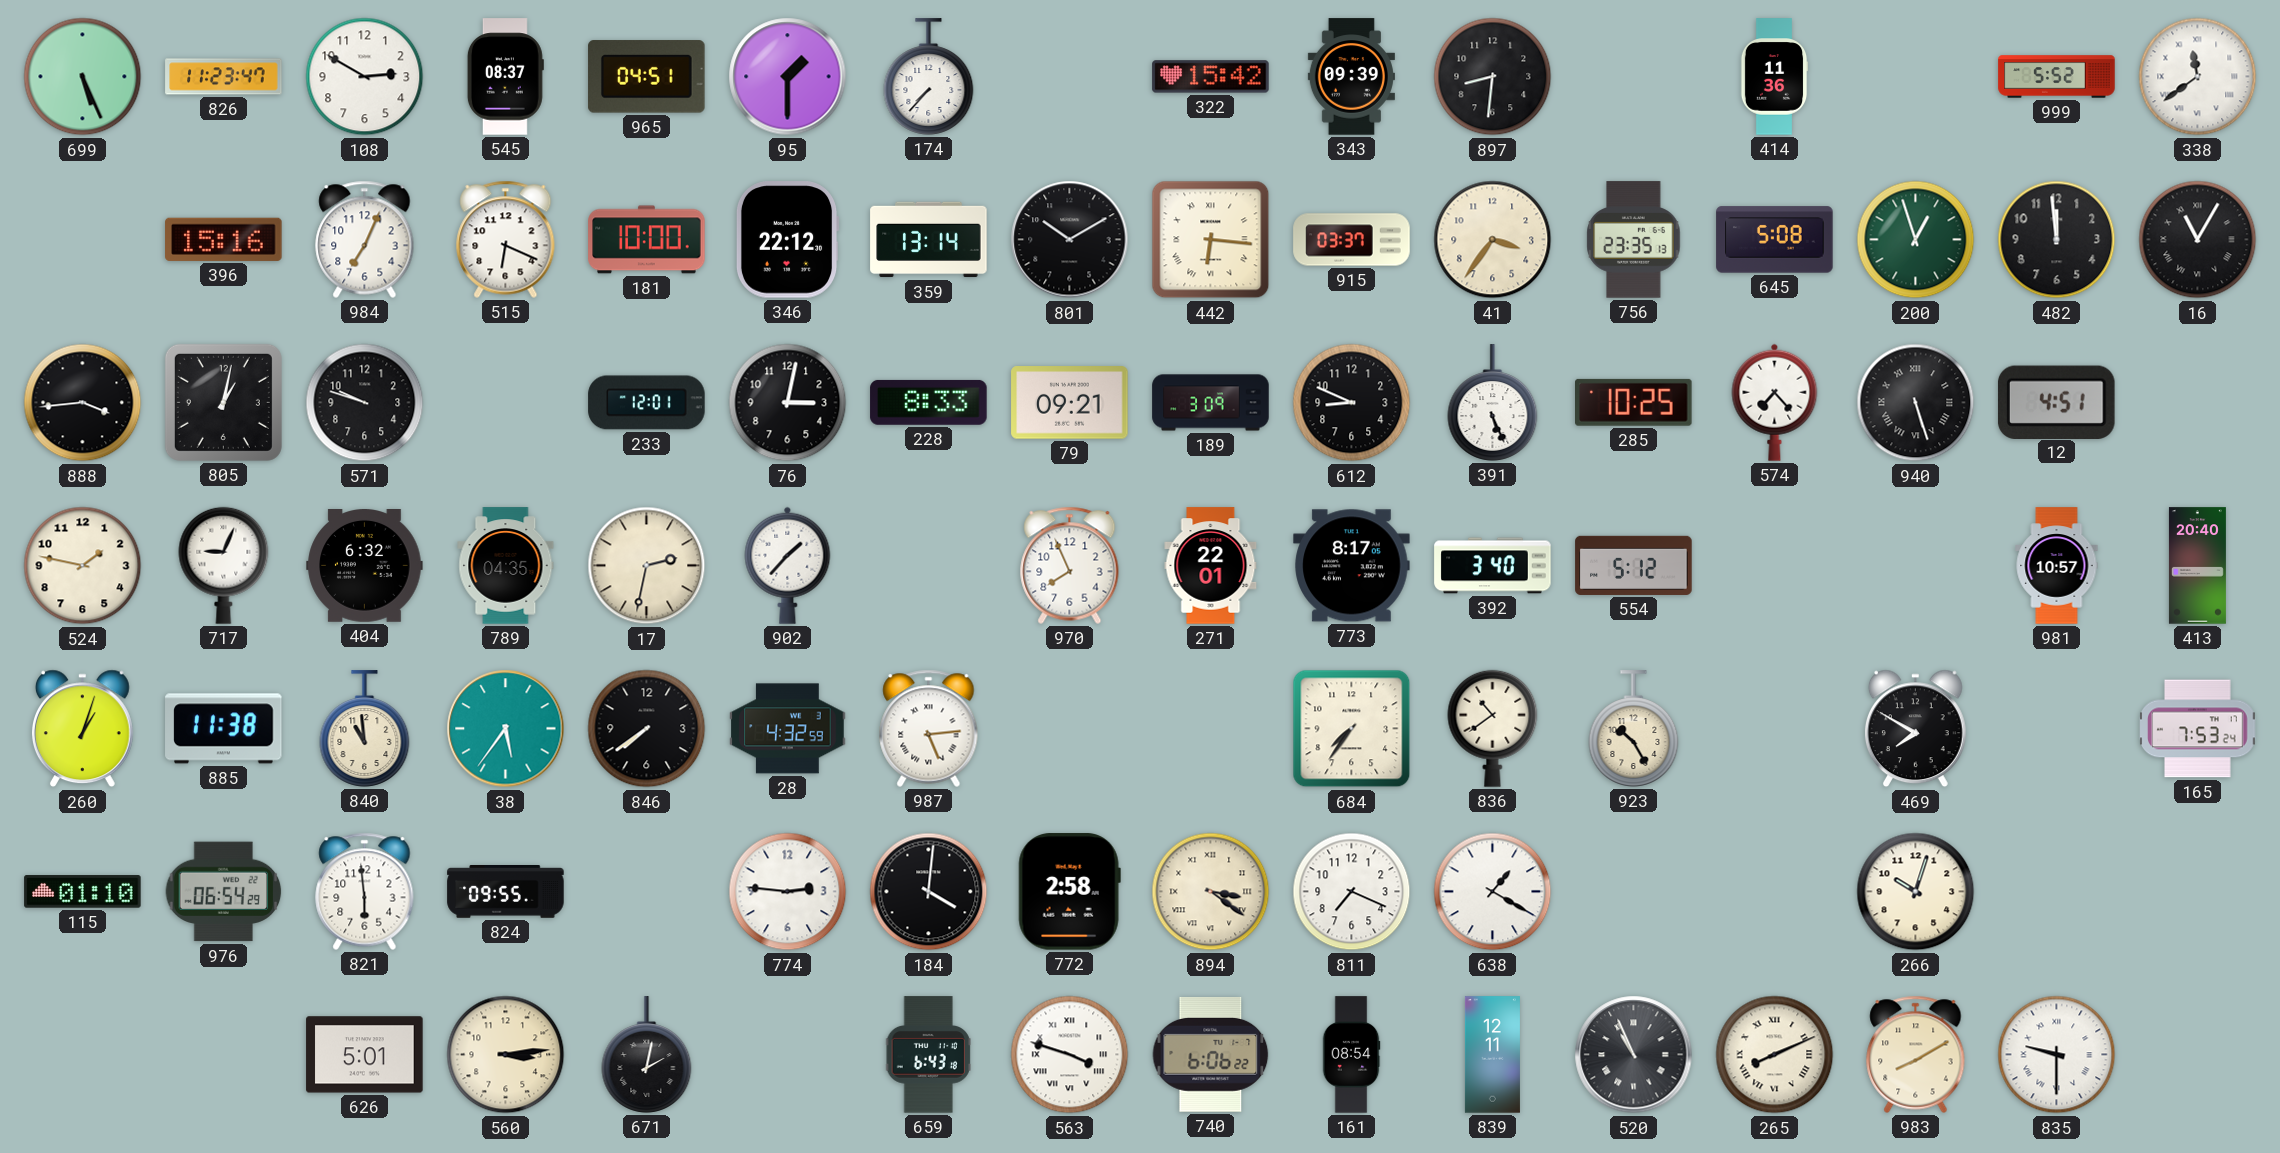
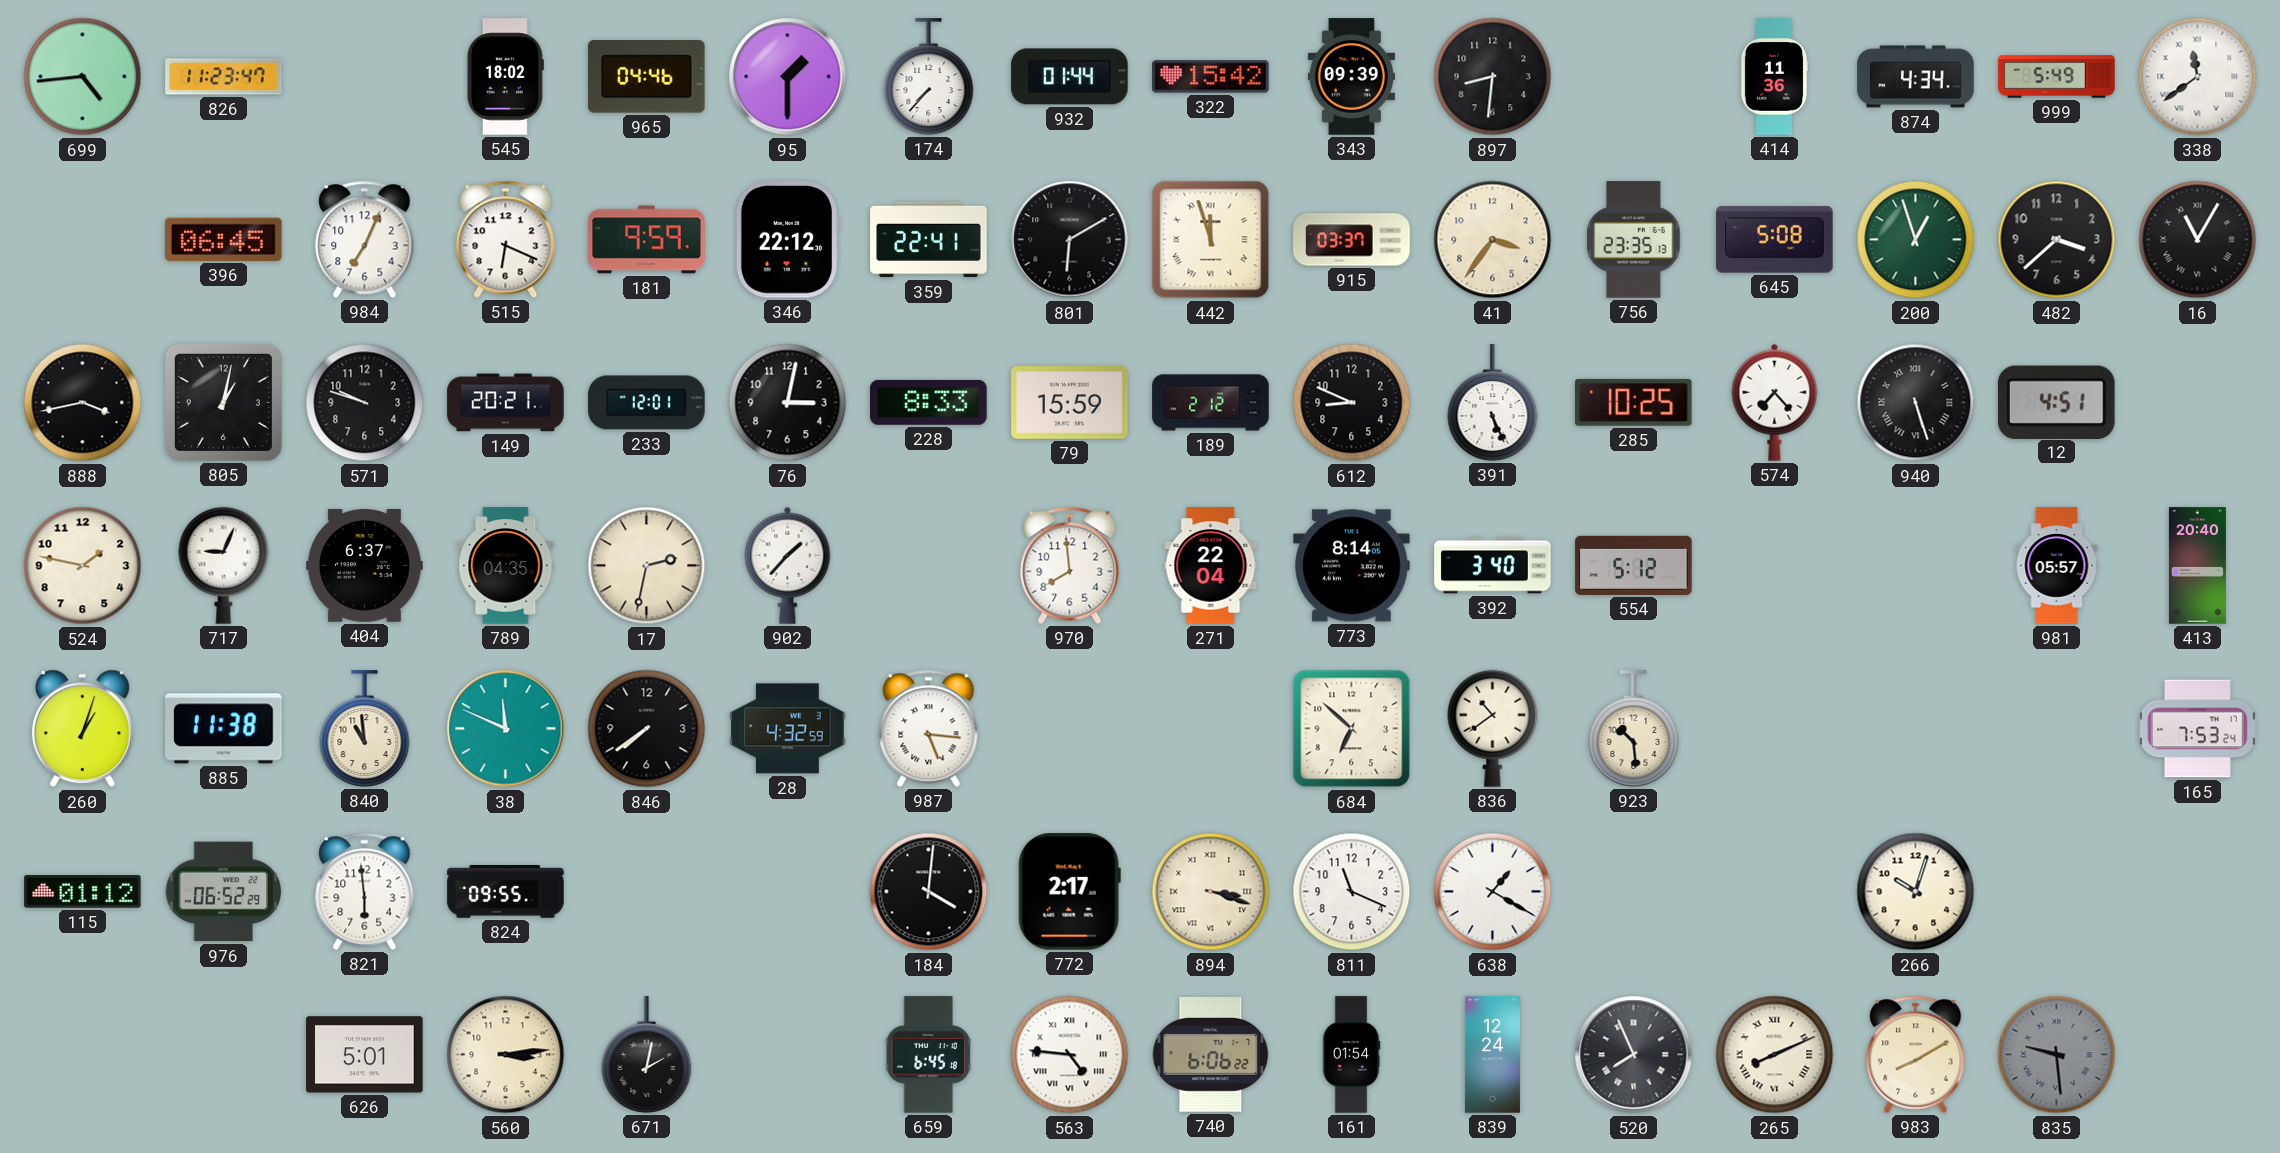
699: 5:26 -> 4:44
108: 2:50 -> none
545: 08:37 -> 18:02
965: 04:51 -> 04:46
932: none -> 01:44
874: none -> 4:34
999: 5:52 -> 5:49
396: 15:16 -> 06:45
181: 10:00 -> 9:59
359: 13:14 -> 22:41
801: 10:10 -> 6:10
442: 6:16 -> 11:57
482: 11:59 -> 3:38
888: 3:44 -> 3:43
149: none -> 20:21
79: 09:21 -> 15:59
189: 3:09 -> 2:12
404: 6:32 -> 6:37
970: 7:56 -> 7:59
271: 22:01 -> 22:04
773: 8:17 -> 8:14
981: 10:57 -> 05:57
38: 5:36 -> 11:49
987: 5:14 -> 5:16
684: 7:36 -> 6:52
923: 10:25 -> 10:29
469: 7:50 -> none
115: 01:10 -> 01:12
976: 06:54 -> 06:52
774: 2:46 -> none
772: 2:58 -> 2:17
894: 3:21 -> 3:18
811: 7:19 -> 11:19
659: 6:43 -> 6:45
563: 3:48 -> 4:46
161: 08:54 -> 01:54
839: 12:11 -> 12:24
520: 10:56 -> 7:56
835: 9:30 -> 9:29
835 dial: white -> grey
